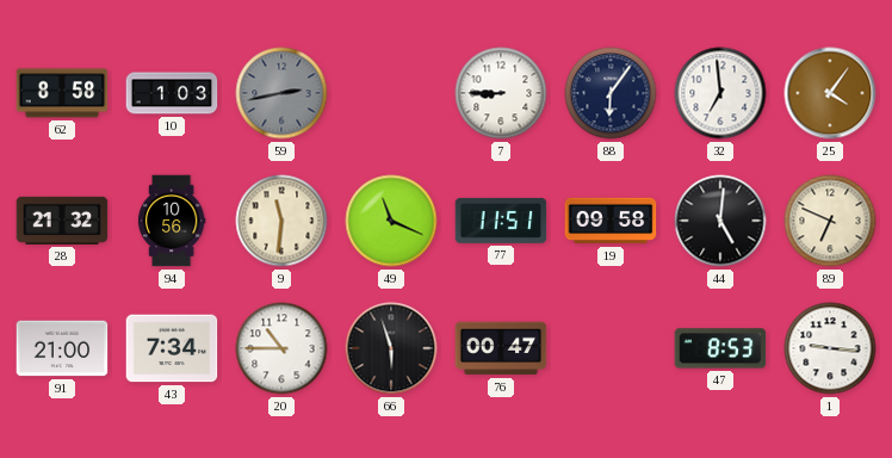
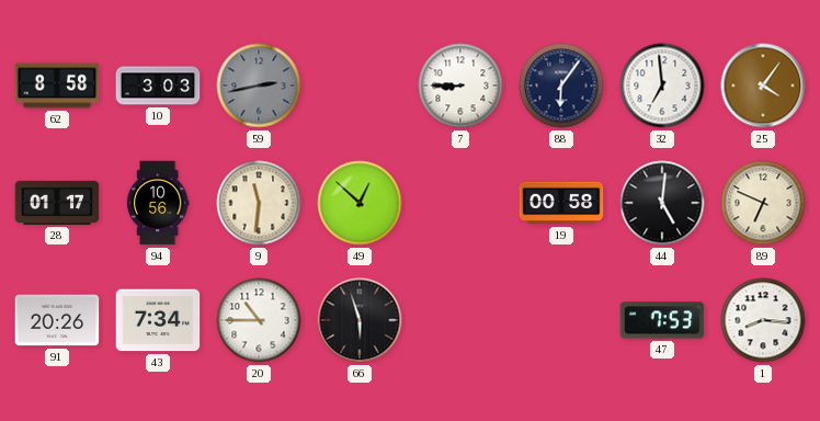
10: 1:03 -> 3:03
28: 21:32 -> 01:17
49: 11:19 -> 12:52
77: 11:51 -> none
19: 09:58 -> 00:58
91: 21:00 -> 20:26
76: 00:47 -> none
47: 8:53 -> 7:53
1: 9:16 -> 8:16
